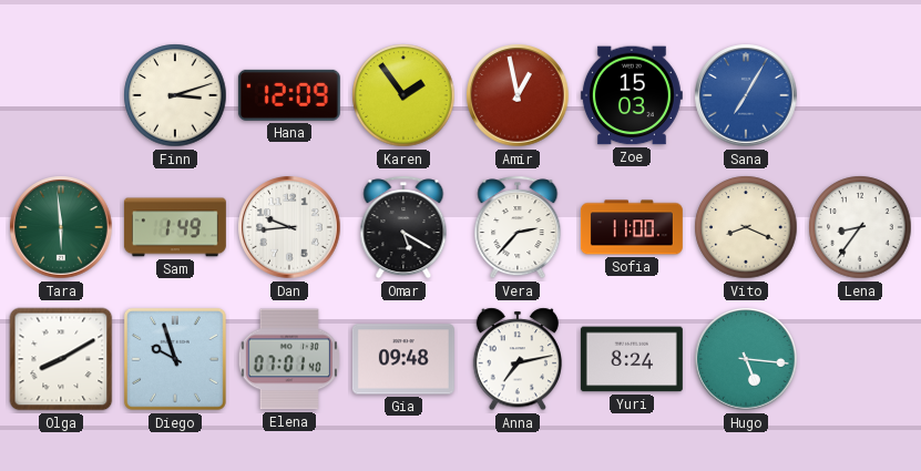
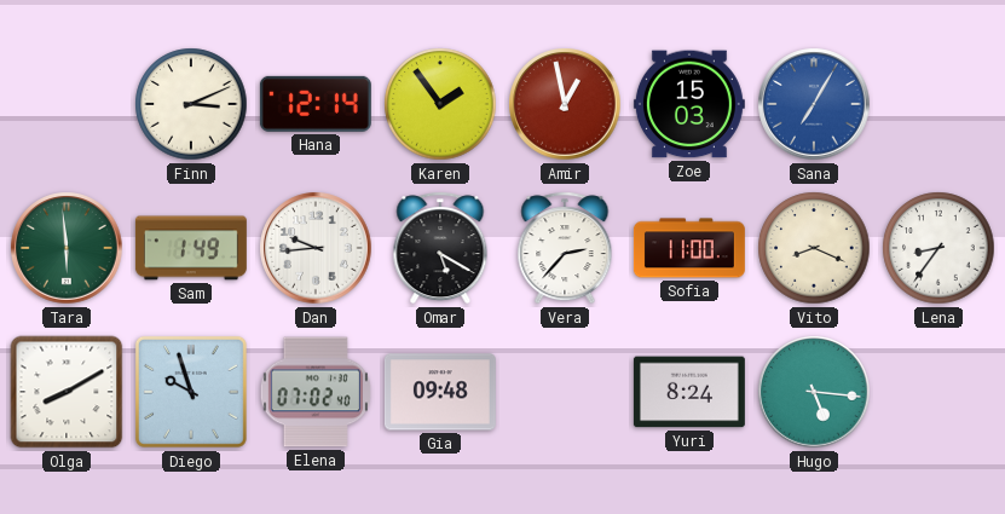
Finn: 3:12 -> 3:11
Hana: 12:09 -> 12:14
Elena: 07:01 -> 07:02
Anna: 7:13 -> none
